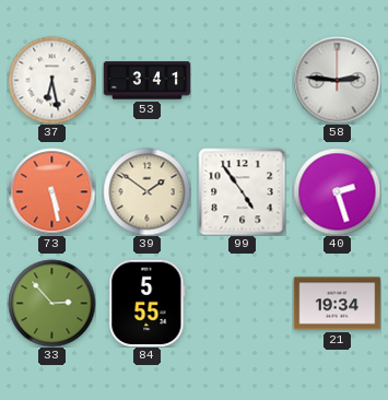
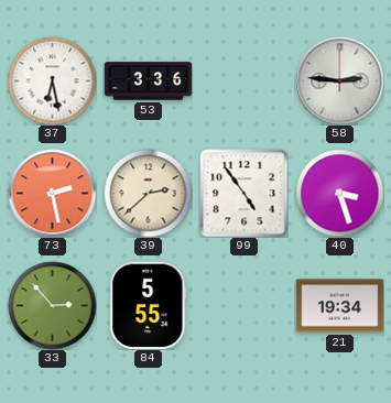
53: 3:41 -> 3:36
73: 5:28 -> 2:28
39: 1:51 -> 2:38
40: 2:27 -> 3:27
